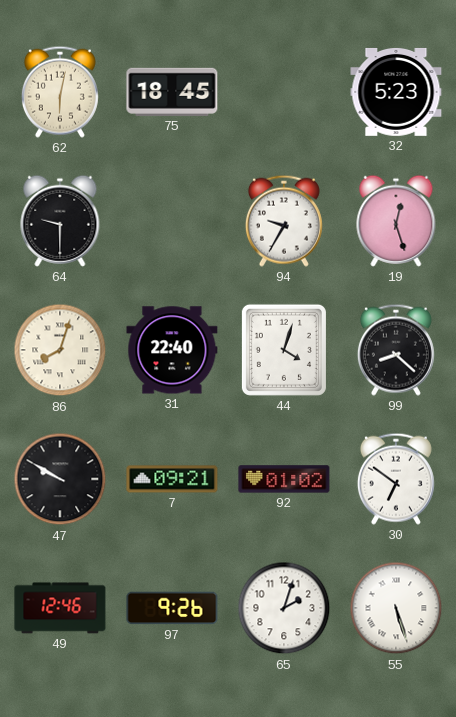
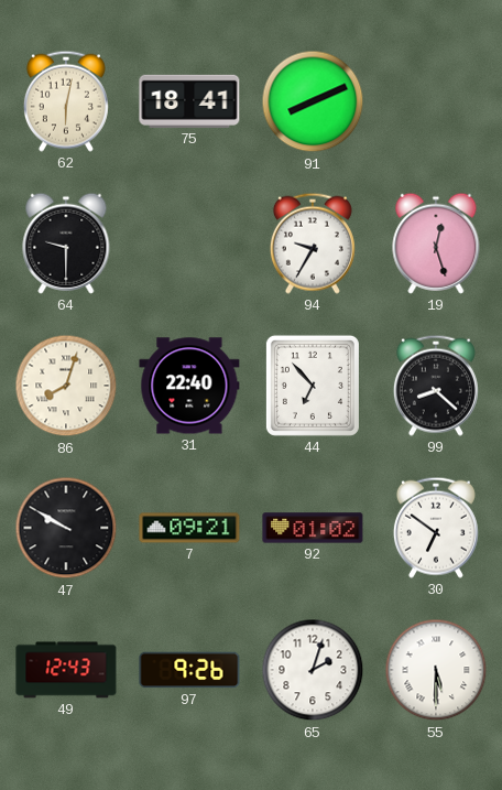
75: 18:45 -> 18:41
91: none -> 8:11
32: 5:23 -> none
44: 4:03 -> 6:53
49: 12:46 -> 12:43
55: 5:27 -> 5:30
